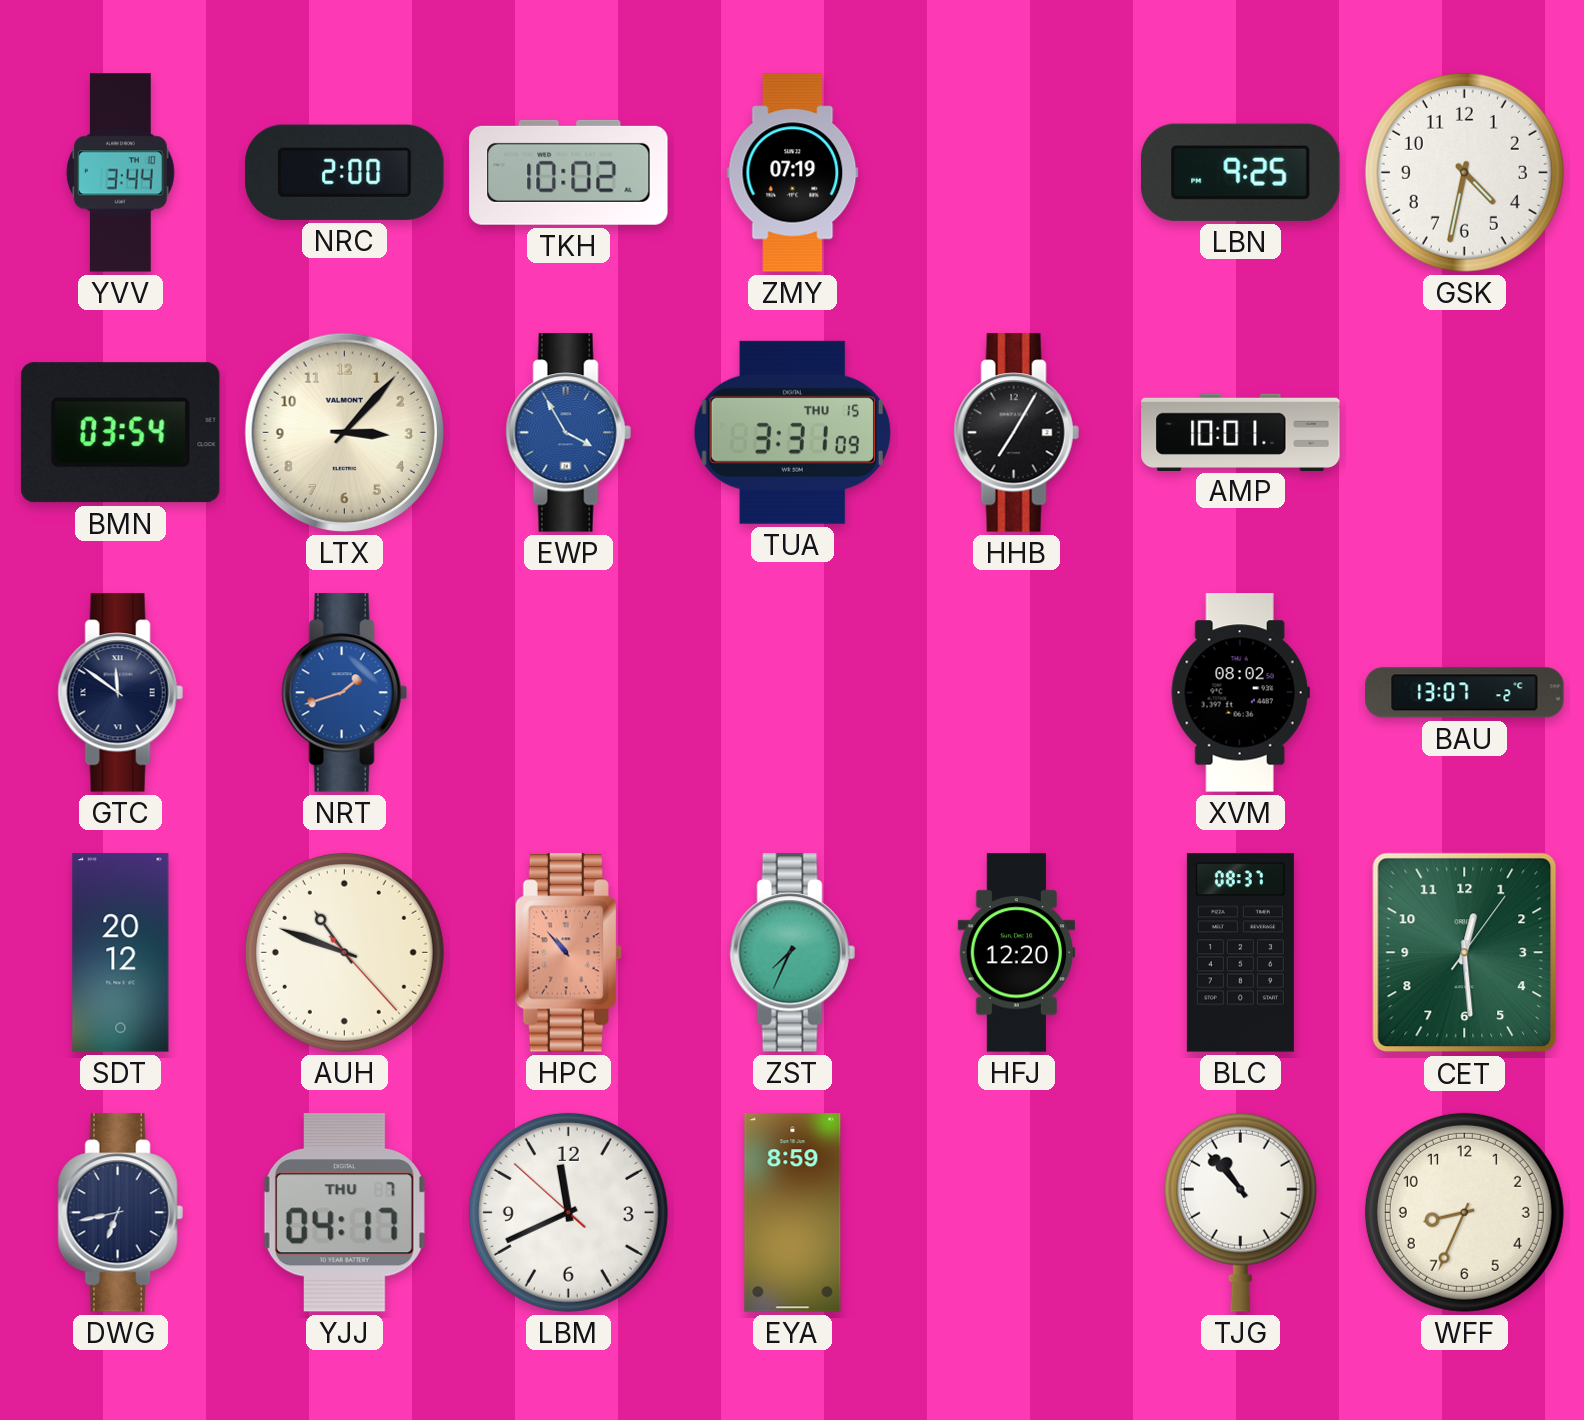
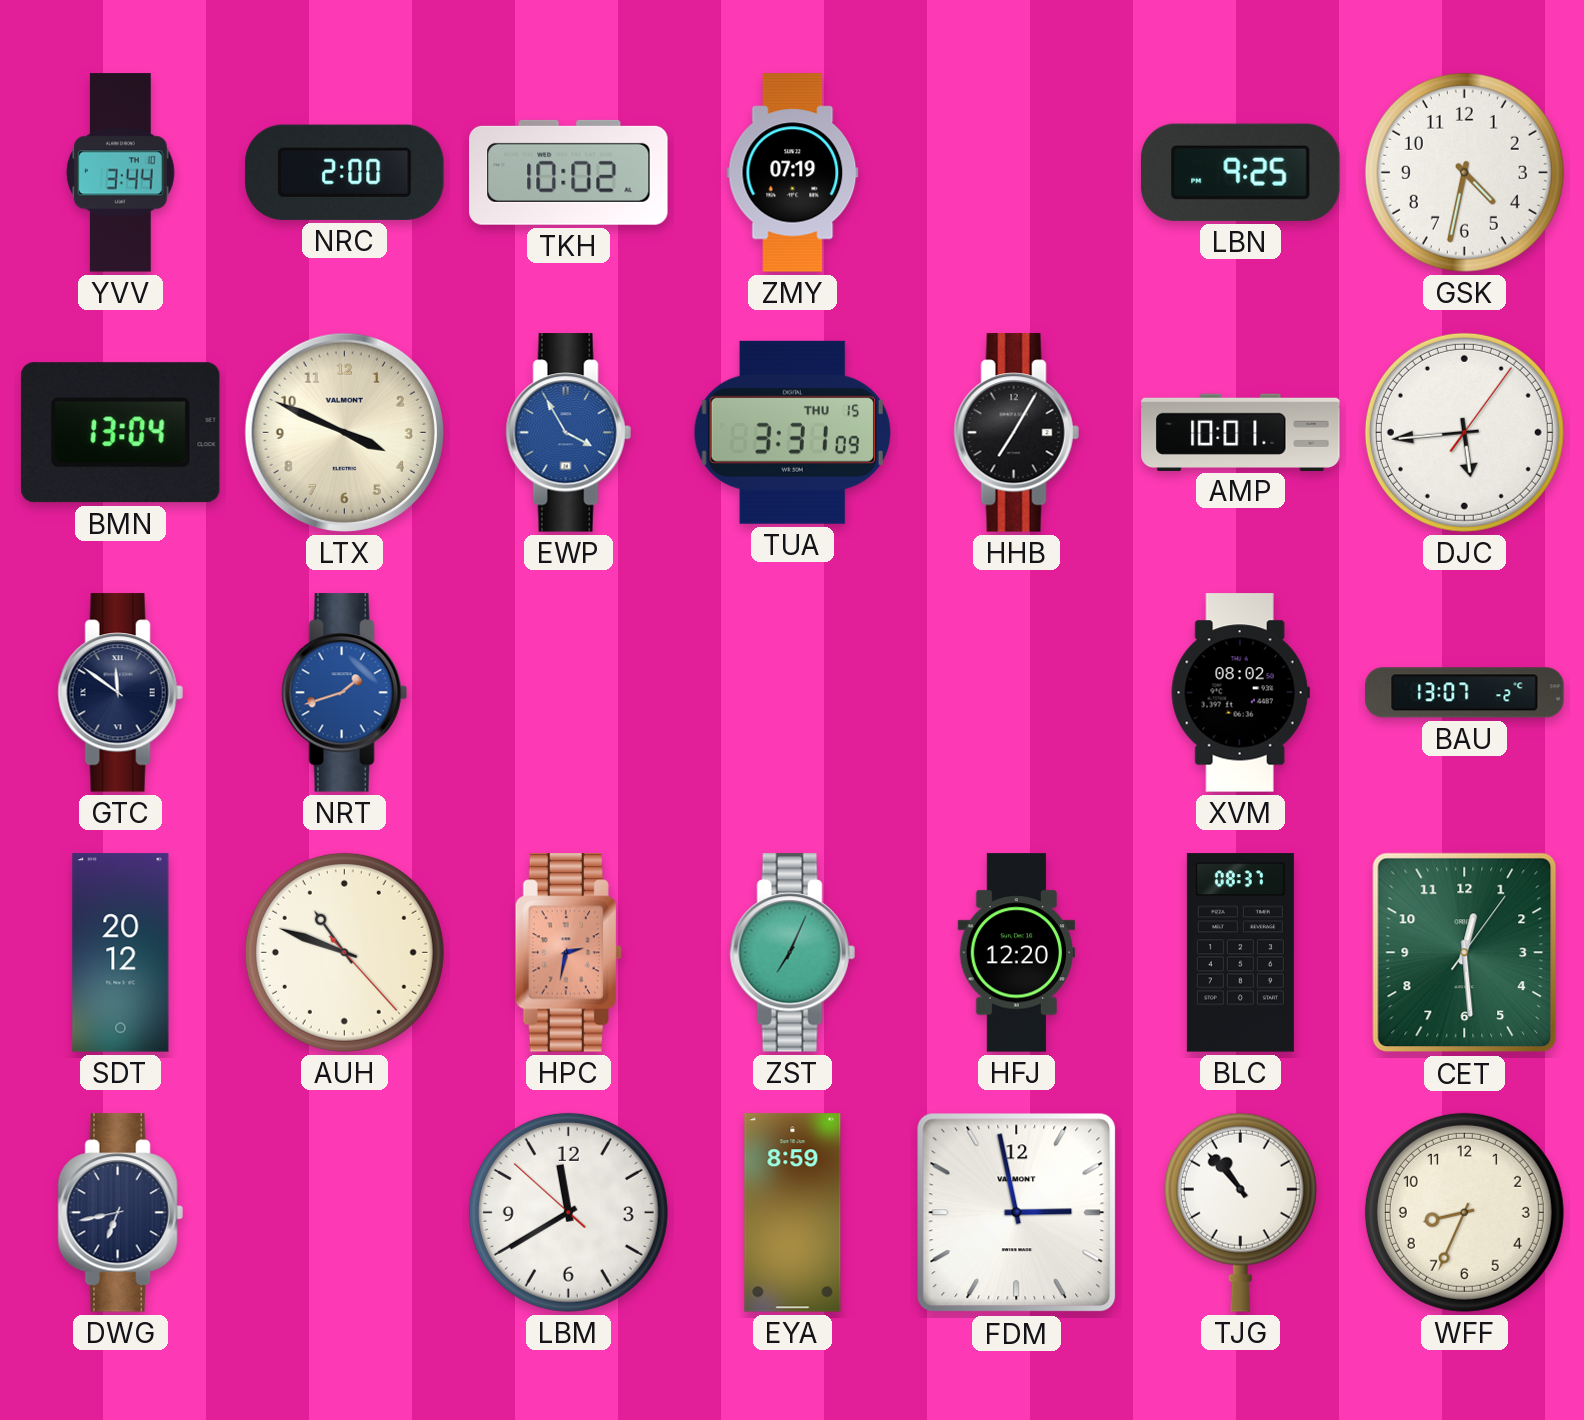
BMN: 03:54 -> 13:04
LTX: 3:07 -> 3:49
DJC: none -> 5:44
HPC: 10:53 -> 2:32
ZST: 7:34 -> 7:04
YJJ: 04:17 -> none
LBM: 11:40 -> 11:39
FDM: none -> 2:58
